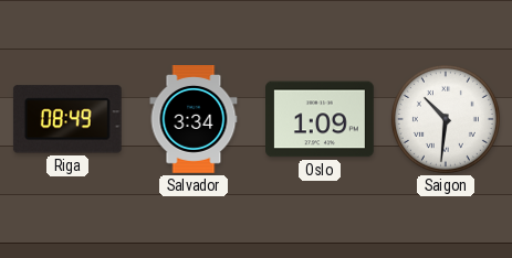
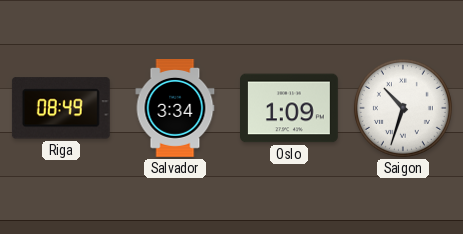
Saigon: 10:31 -> 10:33
